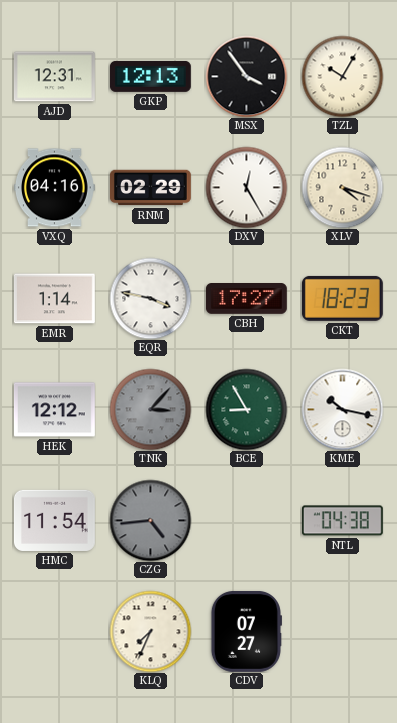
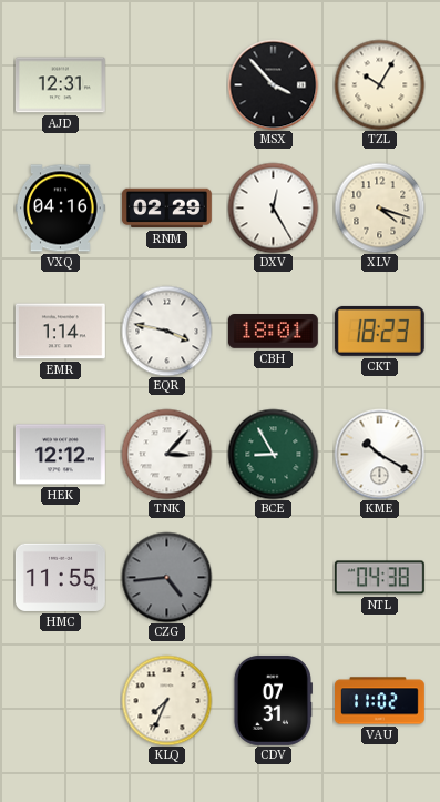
GKP: 12:13 -> none
MSX: 3:54 -> 3:53
CBH: 17:27 -> 18:01
TNK dial: grey -> white
KME: 10:17 -> 10:20
HMC: 11:54 -> 11:55
CDV: 07:27 -> 07:31
VAU: none -> 11:02
